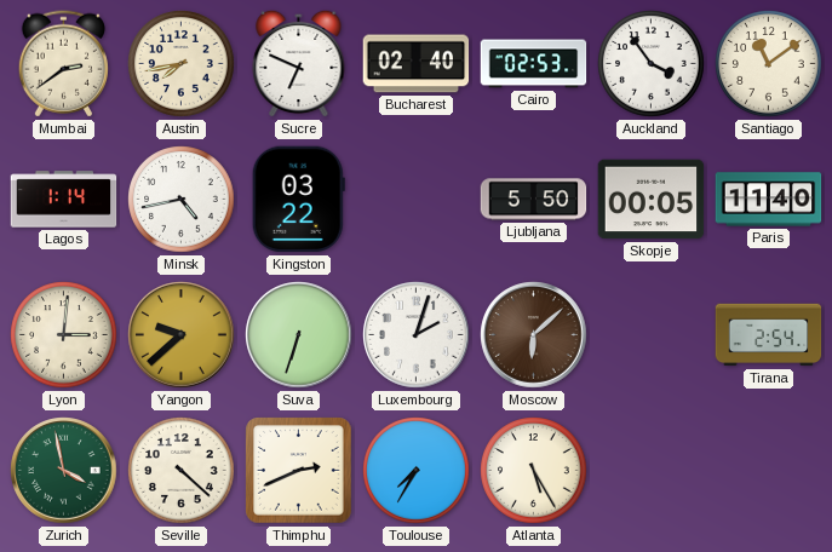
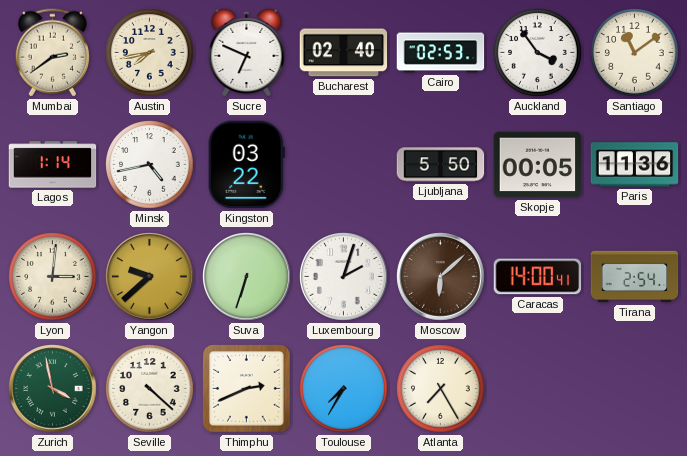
Paris: 11:40 -> 11:36
Caracas: none -> 14:00
Atlanta: 5:25 -> 7:25
